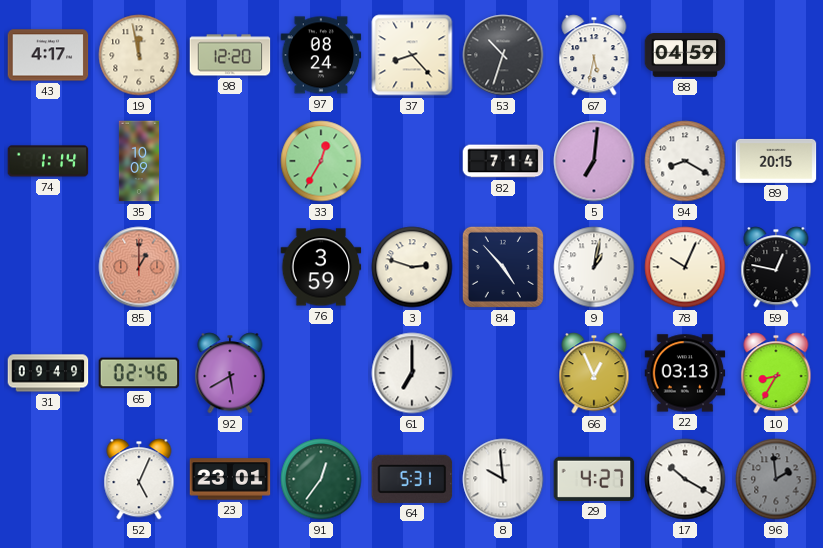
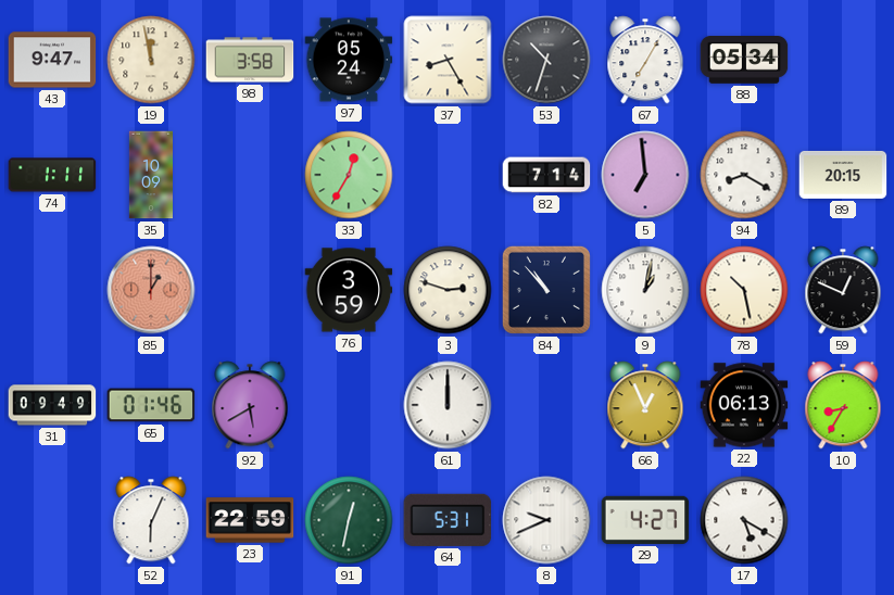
43: 4:17 -> 9:47
98: 12:20 -> 3:58
97: 08:24 -> 05:24
37: 8:23 -> 8:25
67: 5:32 -> 7:05
88: 04:59 -> 05:34
74: 1:14 -> 1:11
5: 7:01 -> 6:59
84: 4:53 -> 10:53
78: 10:04 -> 10:28
59: 12:47 -> 12:49
65: 02:46 -> 01:46
61: 7:00 -> 12:00
22: 03:13 -> 06:13
52: 5:04 -> 6:04
23: 23:01 -> 22:59
91: 12:36 -> 12:32
8: 9:59 -> 9:41
17: 10:20 -> 5:20
96: 1:59 -> none
